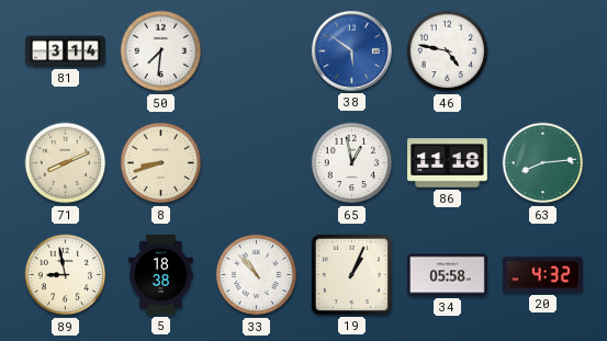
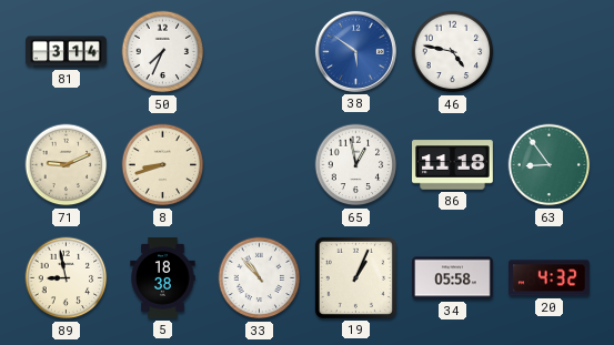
50: 7:31 -> 7:34
71: 8:11 -> 9:11
63: 8:14 -> 8:54
